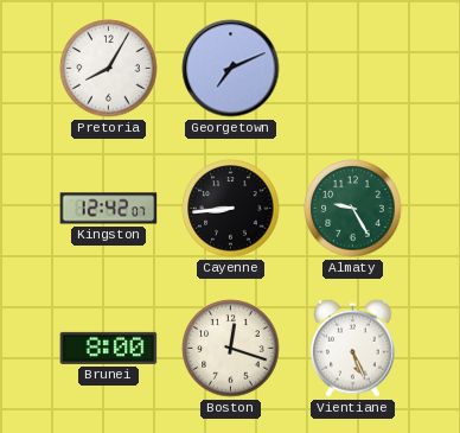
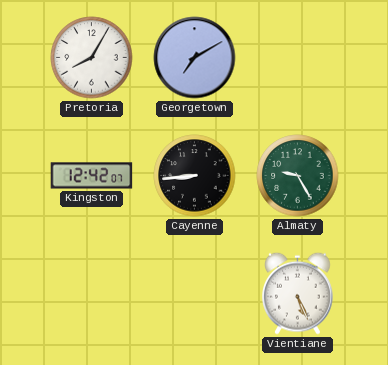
Georgetown: 7:11 -> 7:10
Brunei: 8:00 -> none
Boston: 12:18 -> none
